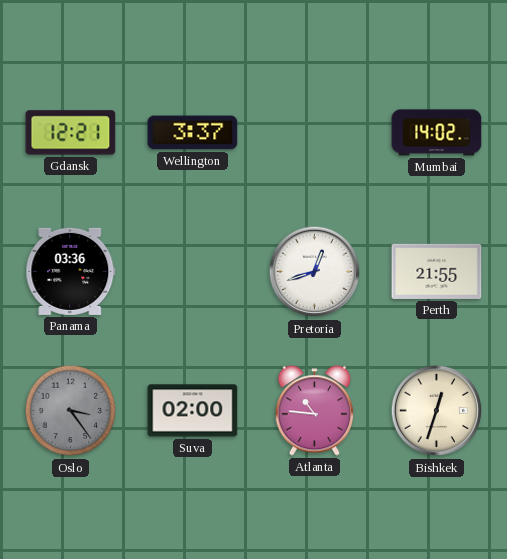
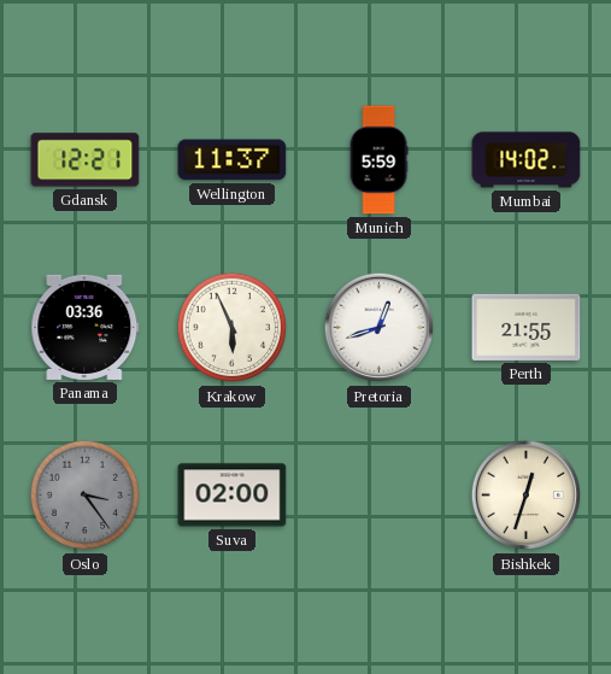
Wellington: 3:37 -> 11:37
Munich: none -> 5:59
Krakow: none -> 5:56
Atlanta: 10:46 -> none
